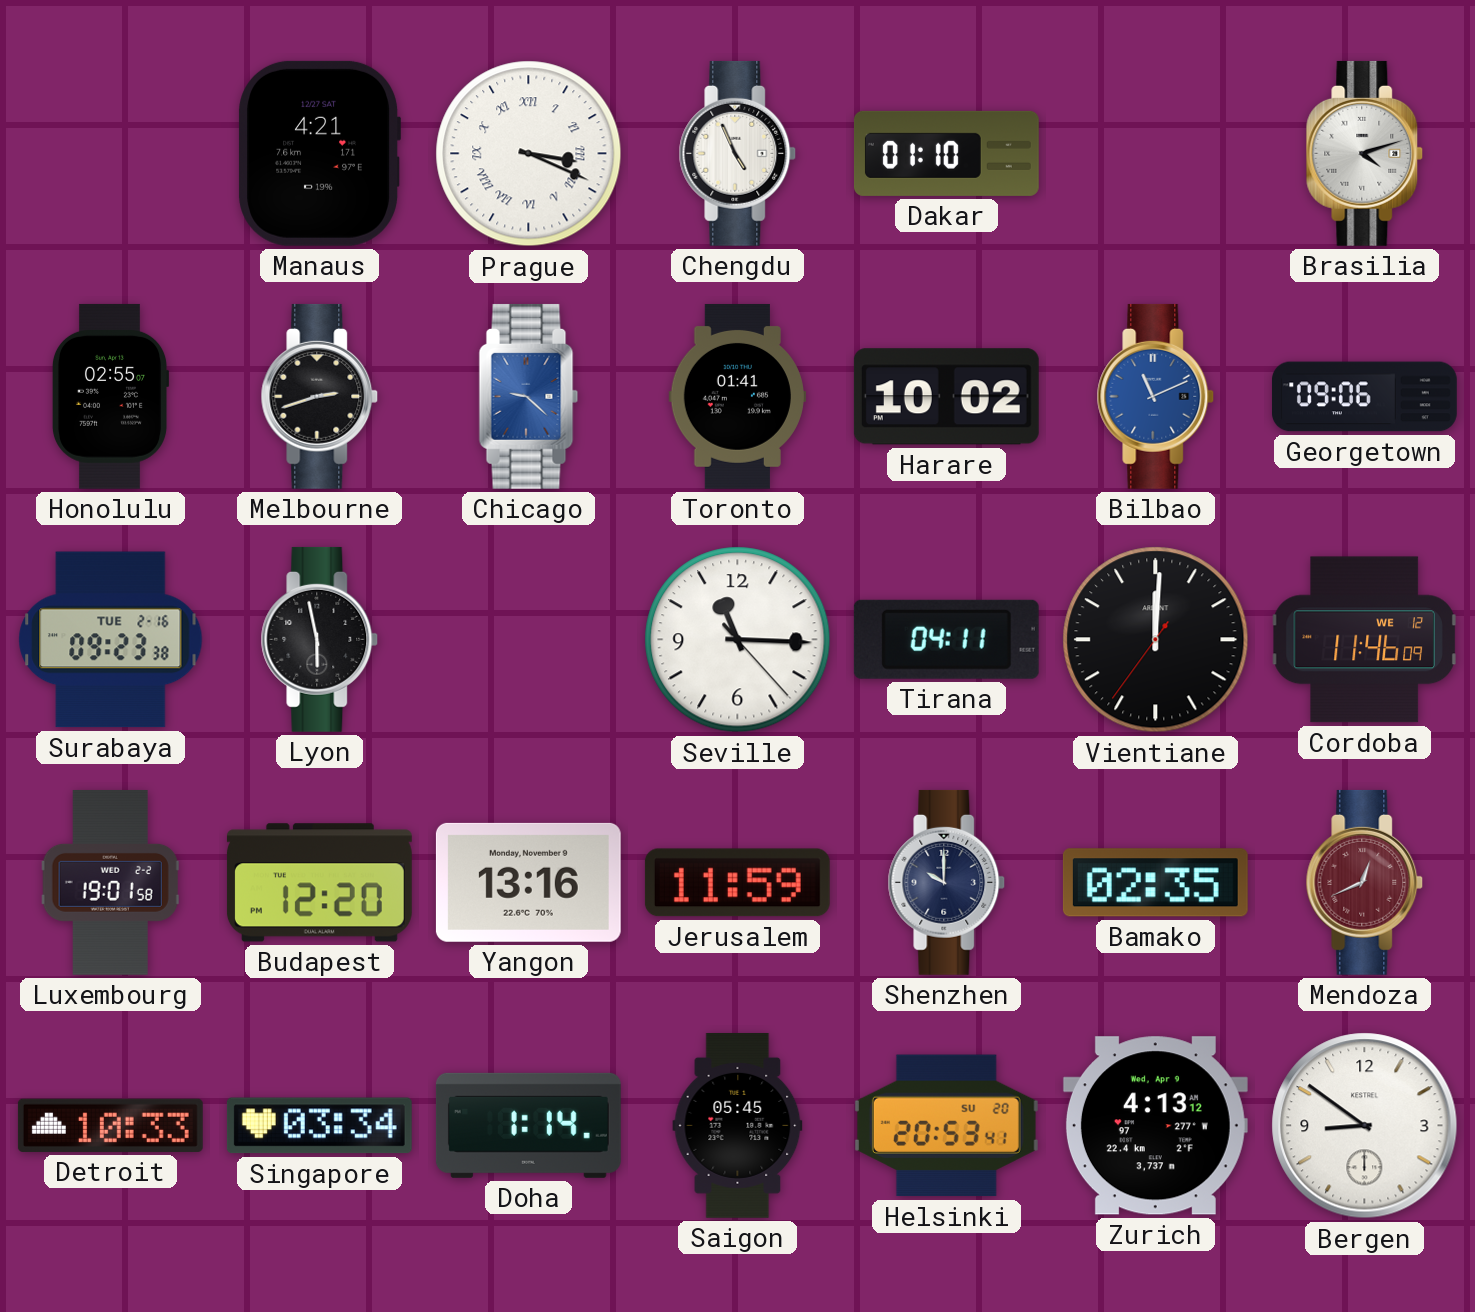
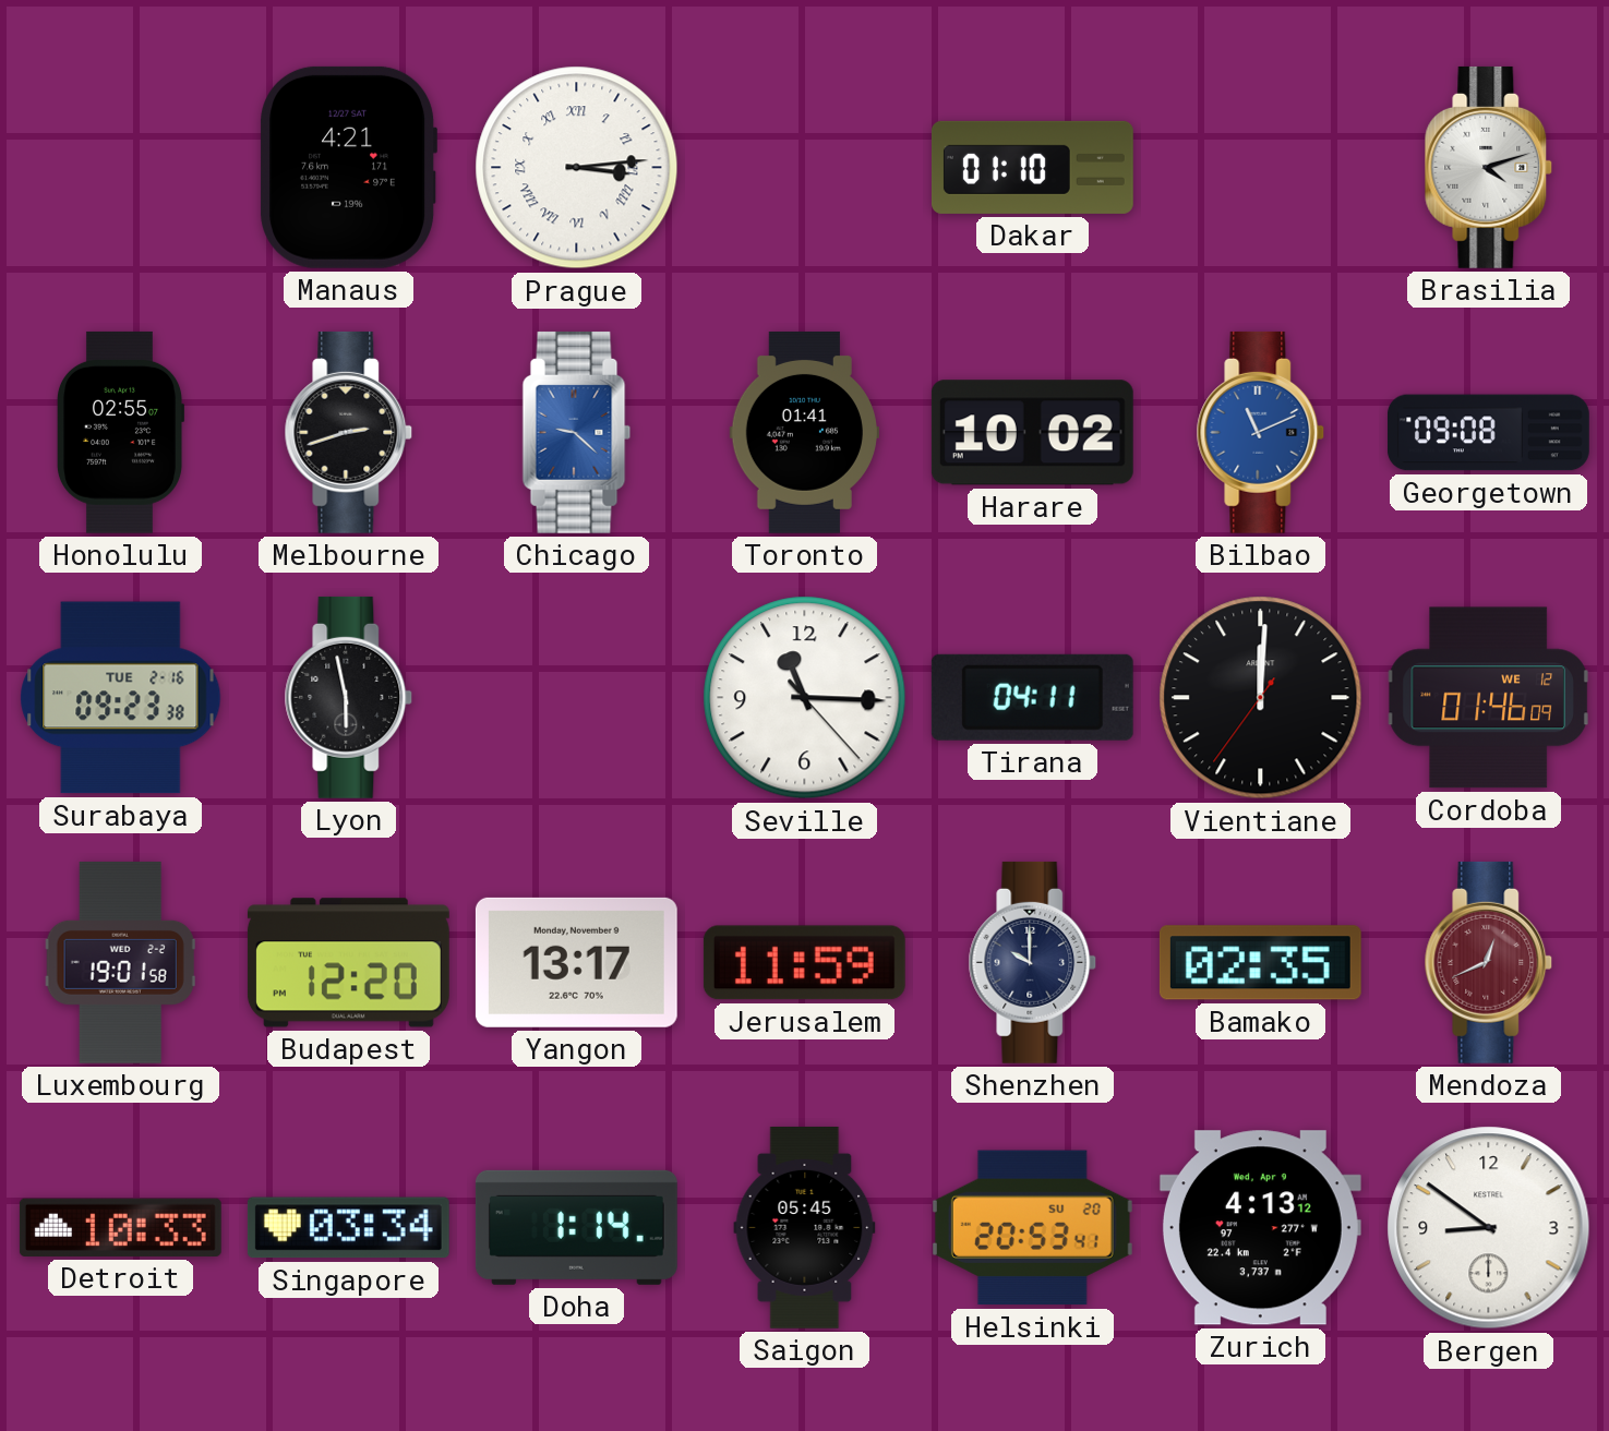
Prague: 3:19 -> 3:14
Chengdu: 4:56 -> none
Georgetown: 09:06 -> 09:08
Cordoba: 11:46 -> 01:46
Yangon: 13:16 -> 13:17
